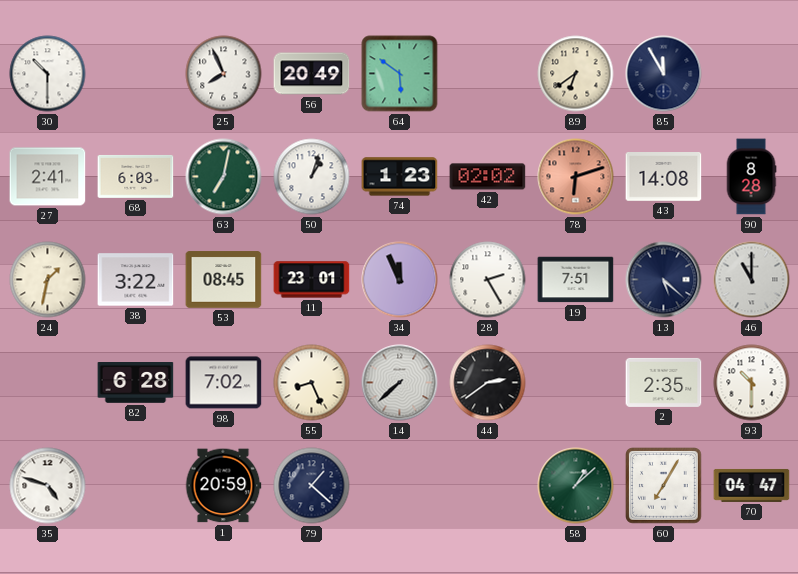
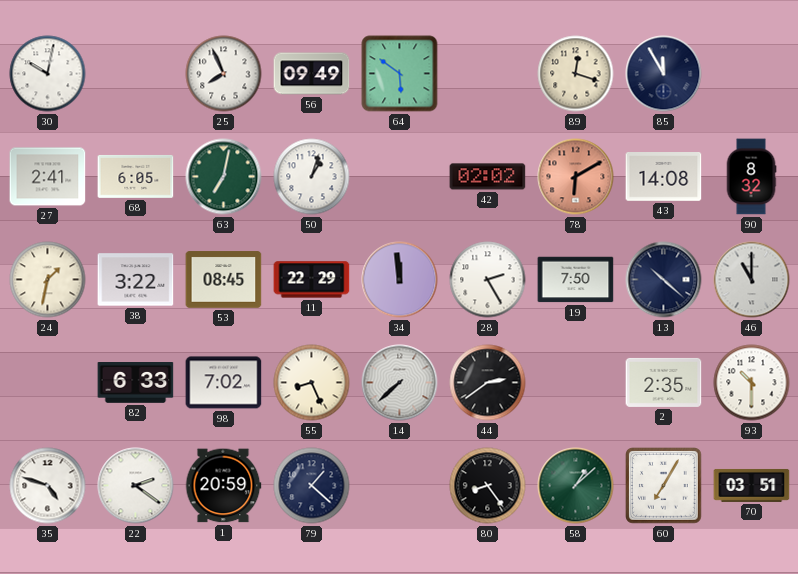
30: 10:30 -> 10:02
56: 20:49 -> 09:49
89: 6:39 -> 12:18
68: 6:03 -> 6:05
74: 1:23 -> none
78: 6:12 -> 6:10
90: 8:28 -> 8:32
11: 23:01 -> 22:29
34: 11:56 -> 11:59
19: 7:51 -> 7:50
13: 5:22 -> 10:22
82: 6:28 -> 6:33
22: none -> 2:21
80: none -> 8:24
70: 04:47 -> 03:51
